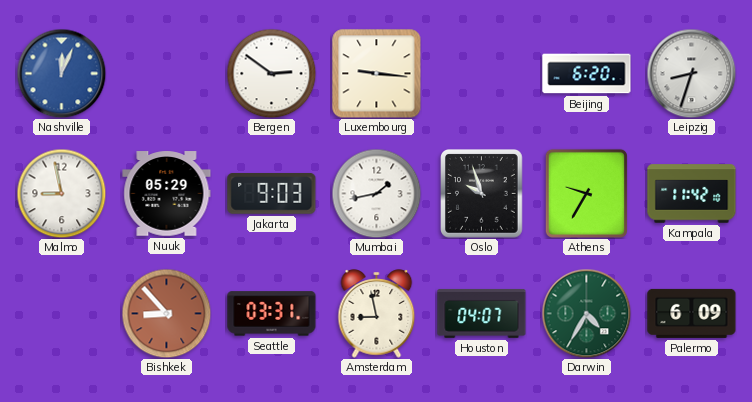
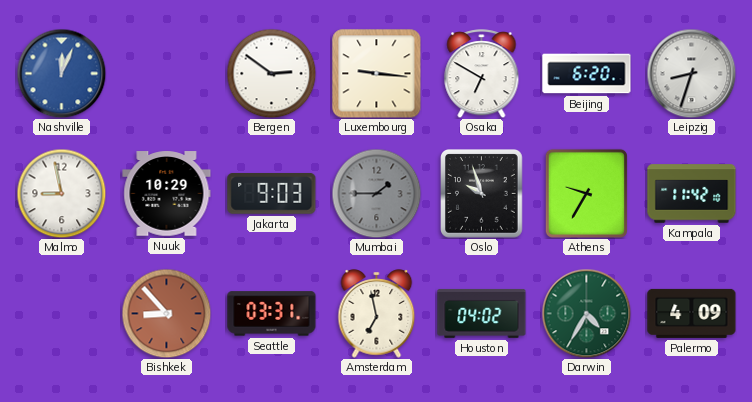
Osaka: none -> 6:50
Nuuk: 05:29 -> 10:29
Mumbai: 1:43 -> 1:45
Mumbai dial: white -> grey
Amsterdam: 8:58 -> 6:58
Houston: 04:07 -> 04:02
Palermo: 6:09 -> 4:09
